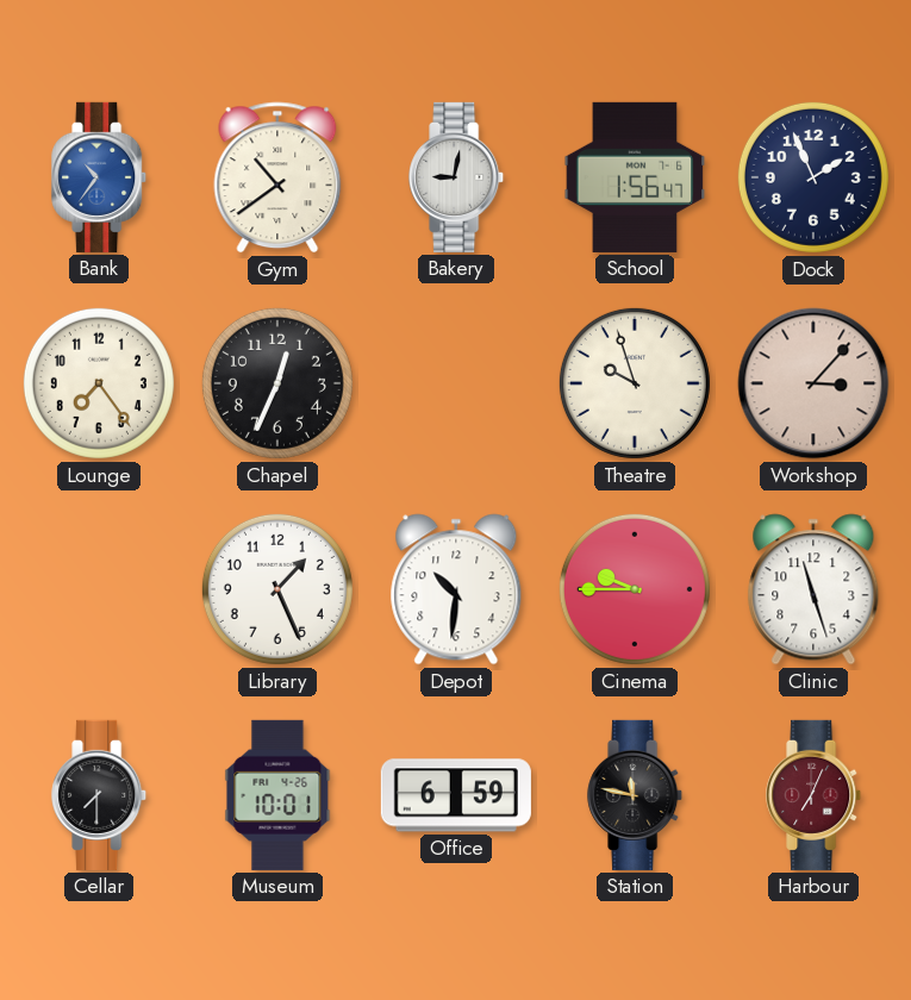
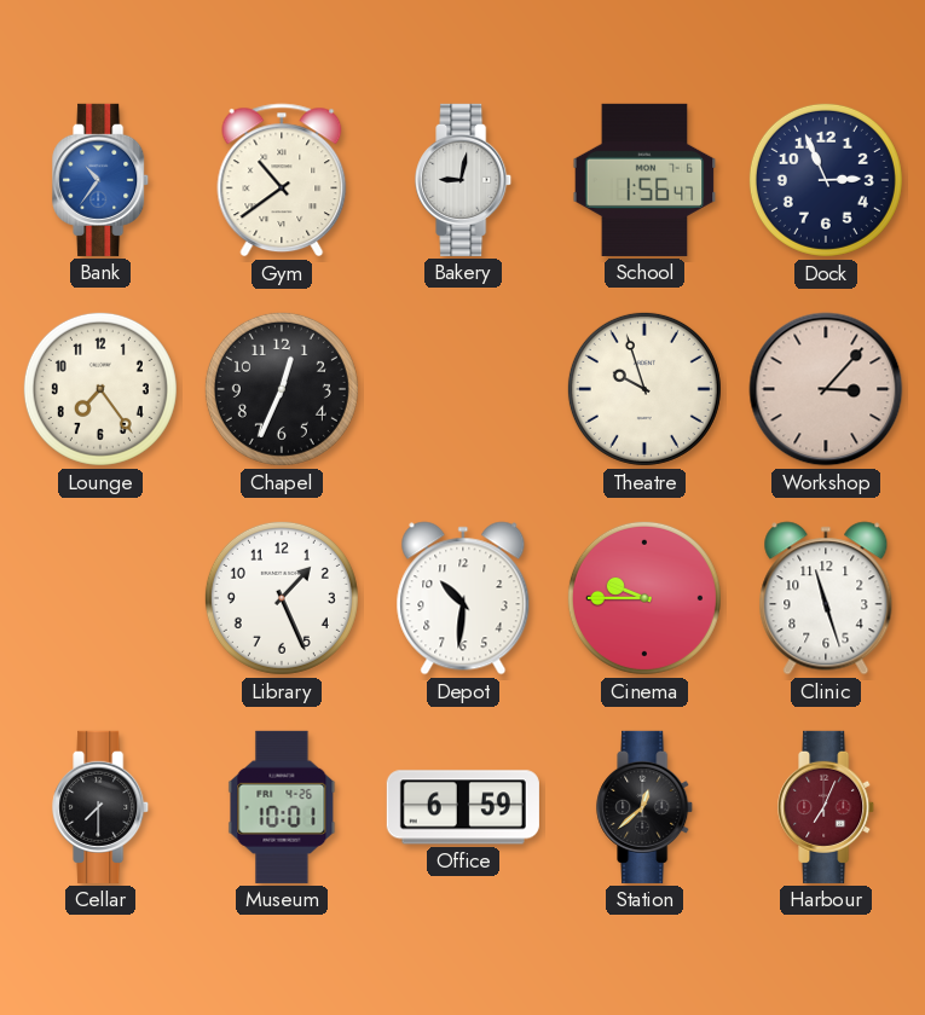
Dock: 1:56 -> 2:56
Station: 11:47 -> 12:38
